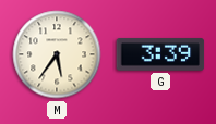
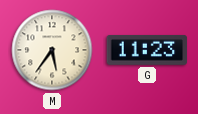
G: 3:39 -> 11:23
